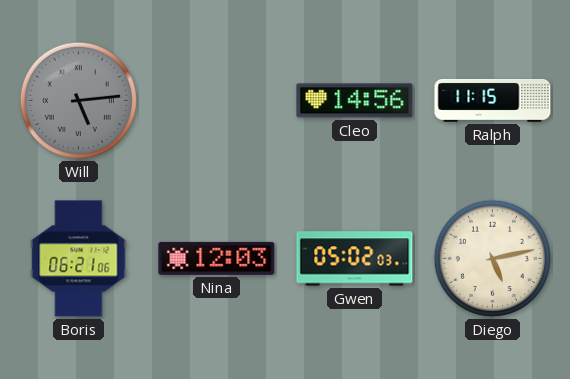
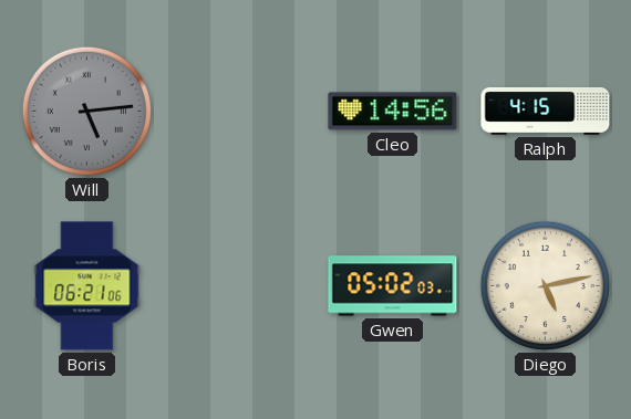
Ralph: 11:15 -> 4:15
Nina: 12:03 -> none
